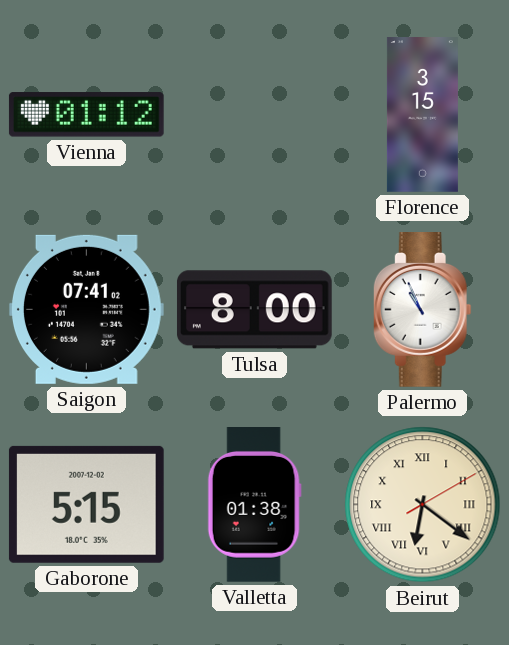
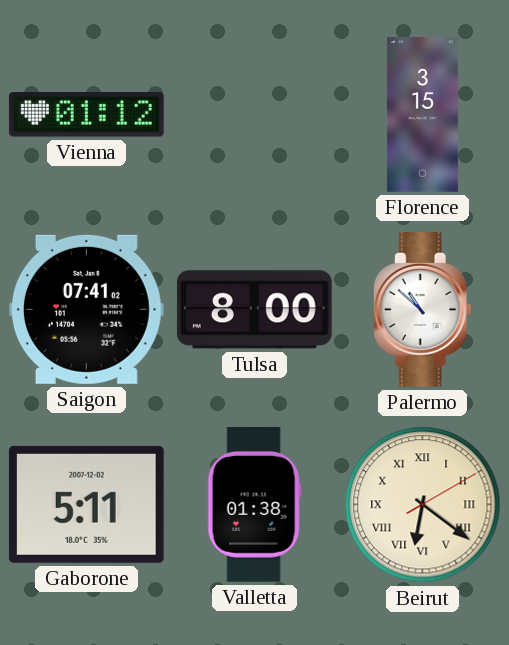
Palermo: 10:56 -> 10:52
Gaborone: 5:15 -> 5:11
